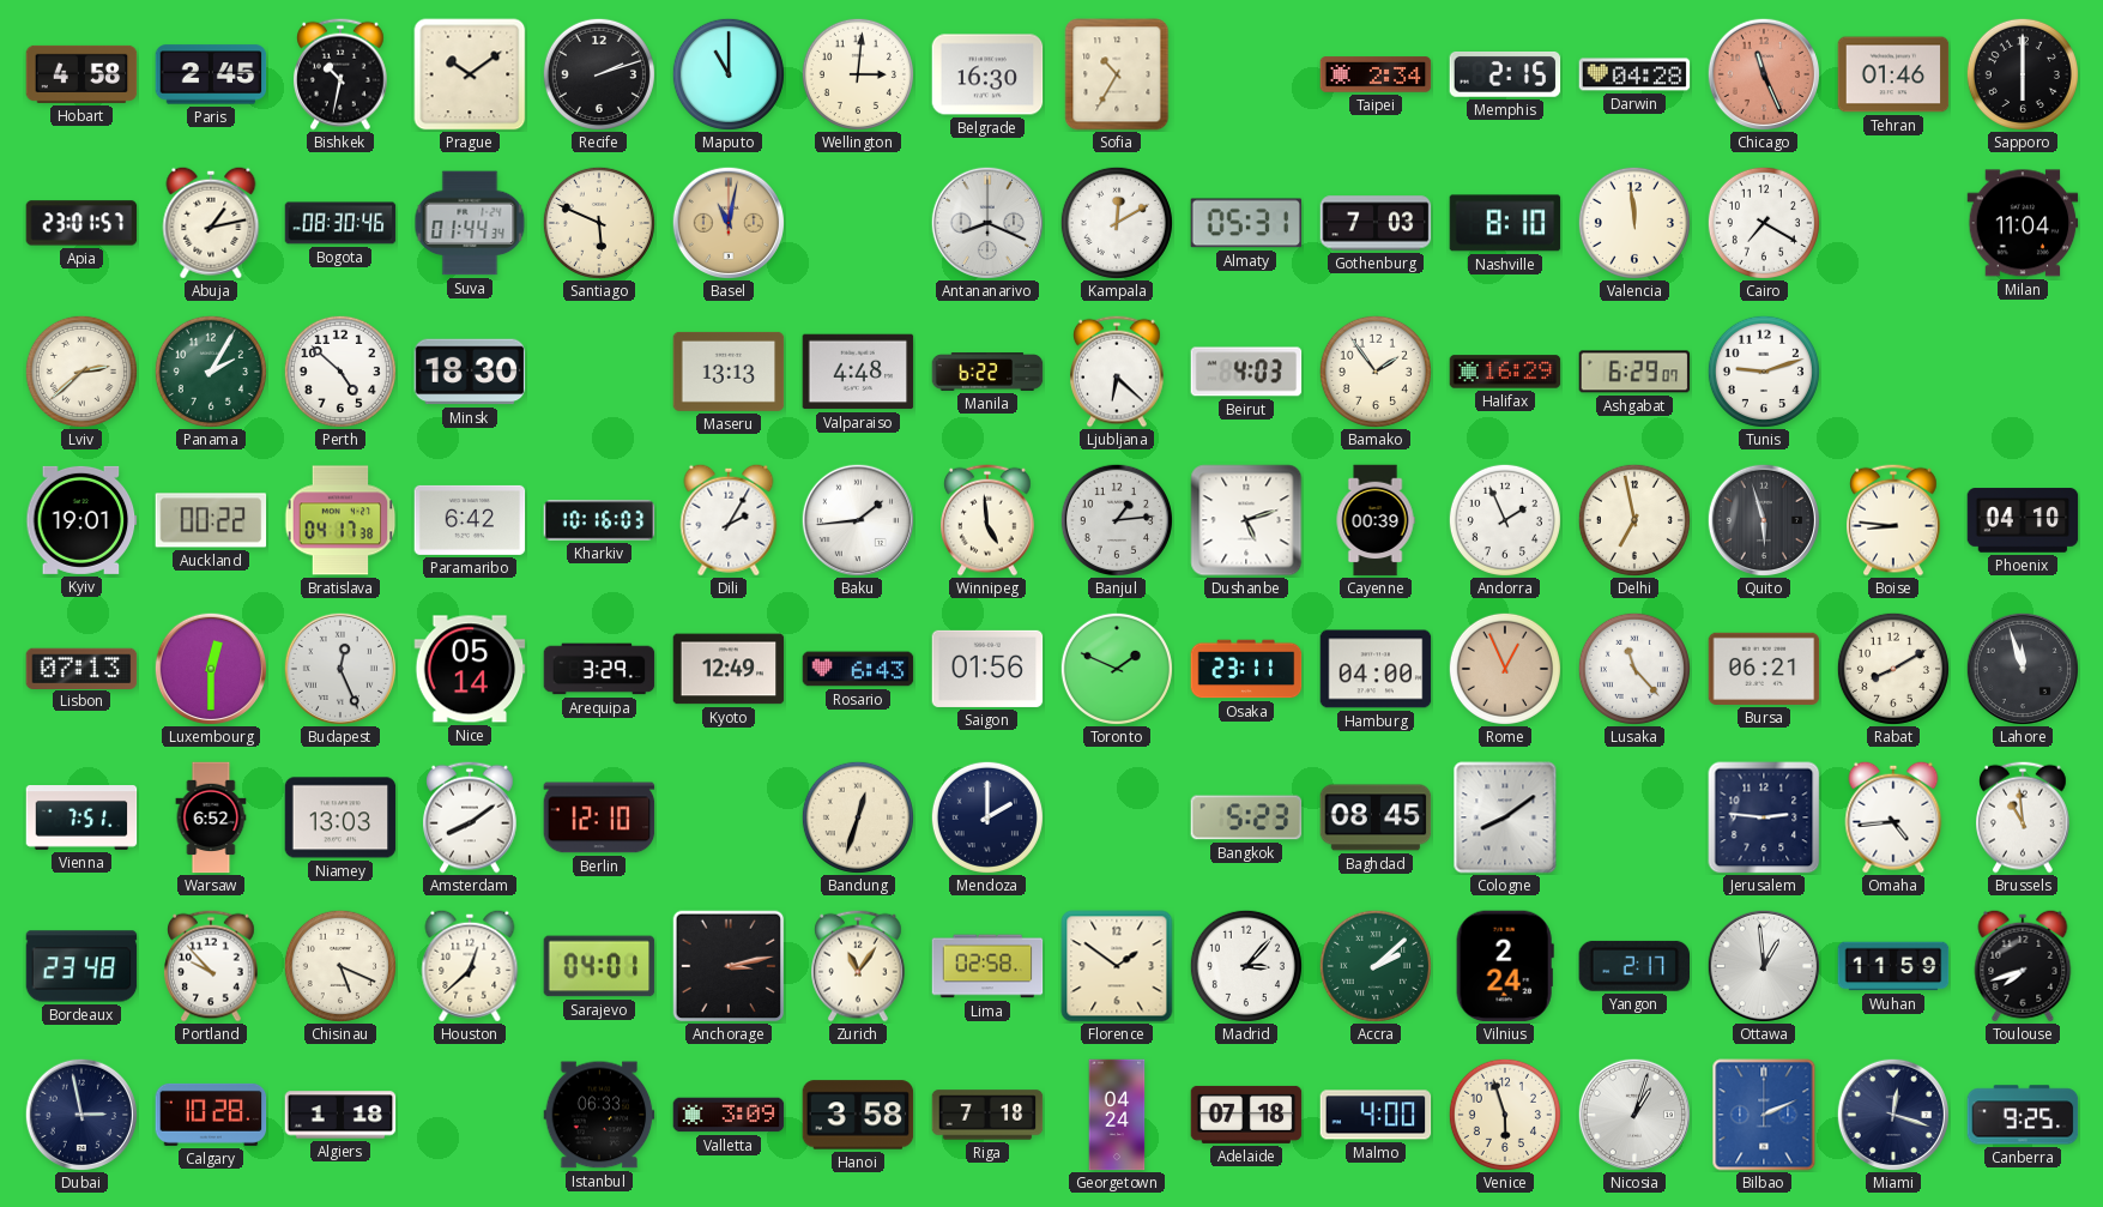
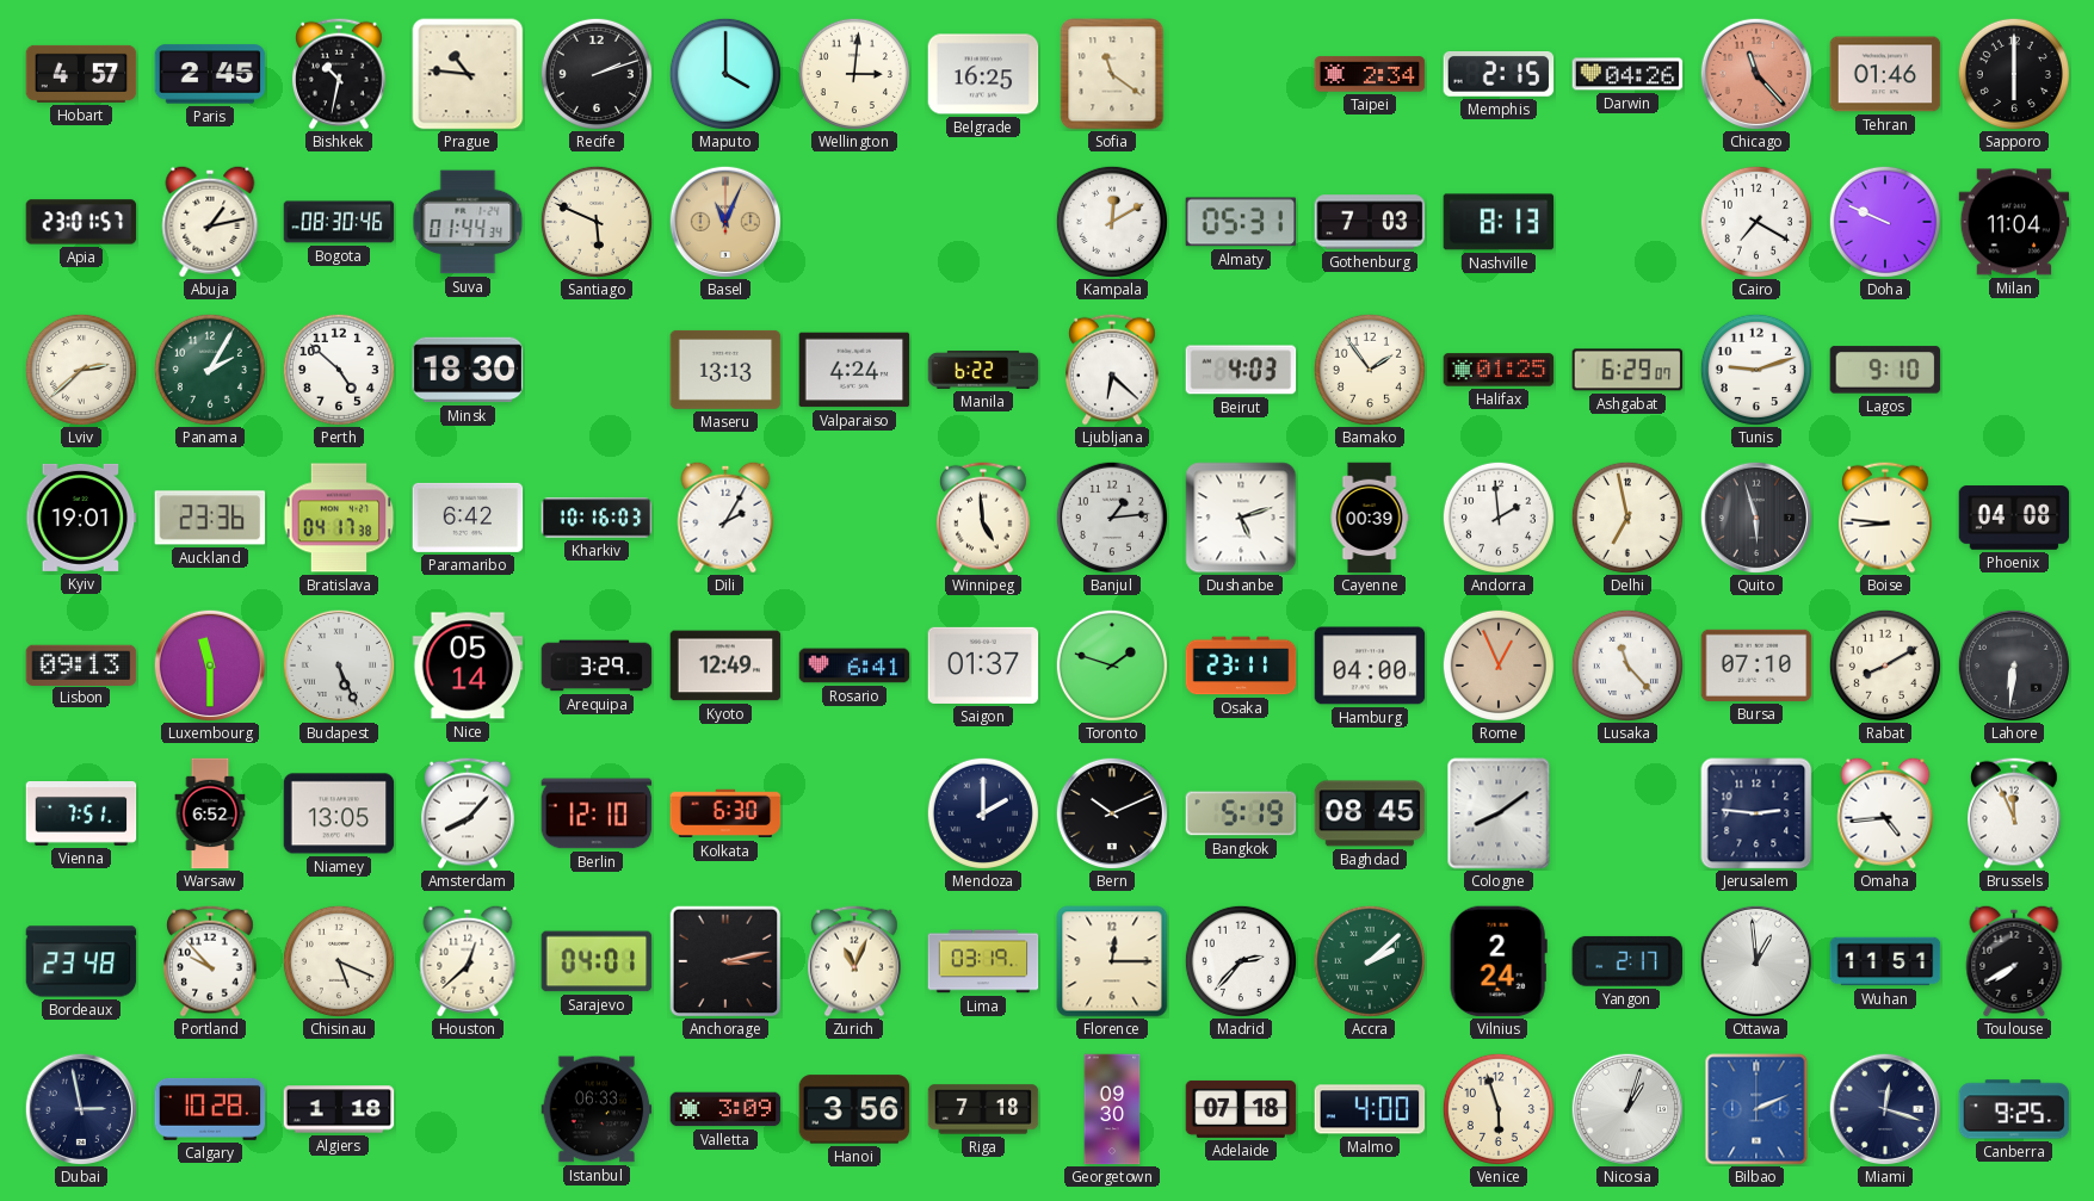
Hobart: 4:58 -> 4:57
Prague: 10:09 -> 10:46
Maputo: 11:00 -> 4:00
Belgrade: 16:30 -> 16:25
Sofia: 10:35 -> 11:21
Darwin: 04:28 -> 04:26
Chicago: 11:26 -> 11:23
Basel: 11:02 -> 11:04
Antananarivo: 8:19 -> none
Nashville: 8:10 -> 8:13
Valencia: 11:59 -> none
Doha: none -> 9:49
Valparaiso: 4:48 -> 4:24
Halifax: 16:29 -> 01:25
Lagos: none -> 9:10
Auckland: 00:22 -> 23:36
Baku: 1:44 -> none
Andorra: 1:56 -> 1:59
Phoenix: 04:10 -> 04:08
Lisbon: 07:13 -> 09:13
Luxembourg: 12:30 -> 11:30
Budapest: 12:26 -> 5:26
Rosario: 6:43 -> 6:41
Saigon: 01:56 -> 01:37
Toronto: 1:49 -> 1:48
Bursa: 06:21 -> 07:10
Lahore: 11:57 -> 6:31
Niamey: 13:03 -> 13:05
Amsterdam: 8:09 -> 8:07
Kolkata: none -> 6:30
Bandung: 12:33 -> none
Bern: none -> 10:11
Bangkok: 5:23 -> 5:19
Brussels: 10:59 -> 11:56
Zurich: 11:06 -> 11:04
Lima: 02:58 -> 03:19
Florence: 1:51 -> 12:15
Madrid: 3:07 -> 2:37
Wuhan: 11:59 -> 11:51
Toulouse: 7:42 -> 7:40
Hanoi: 3:58 -> 3:56
Georgetown: 04:24 -> 09:30
